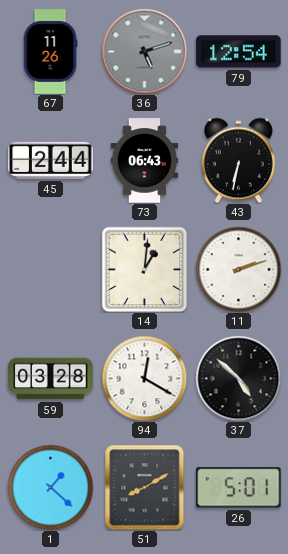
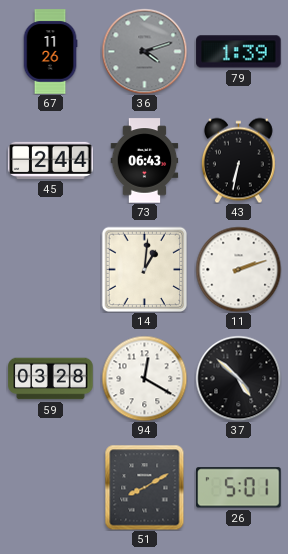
36: 5:12 -> 4:12
79: 12:54 -> 1:39
1: 1:22 -> none
